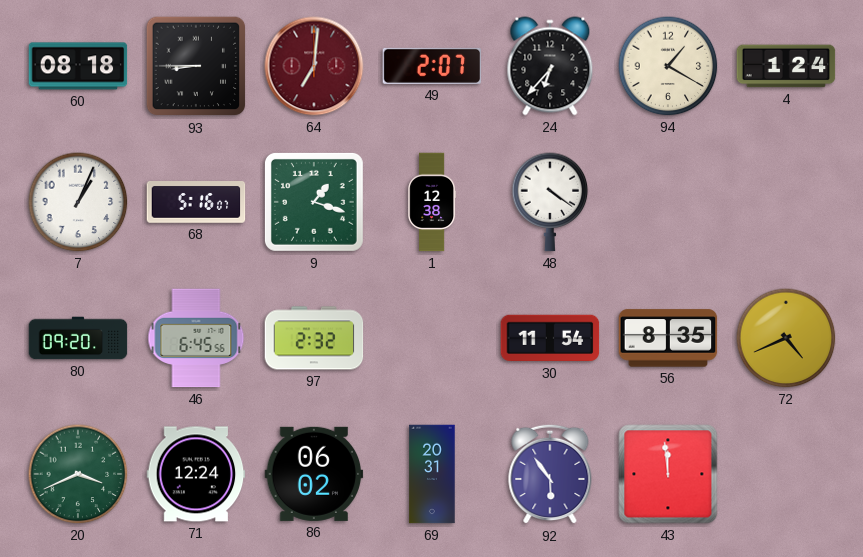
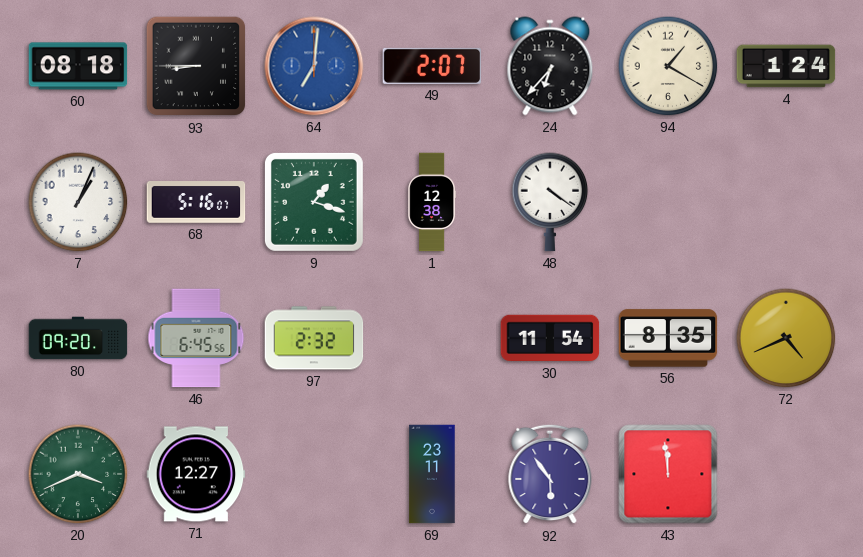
64 dial: burgundy -> blue
71: 12:24 -> 12:27
86: 06:02 -> none
69: 20:31 -> 23:11
